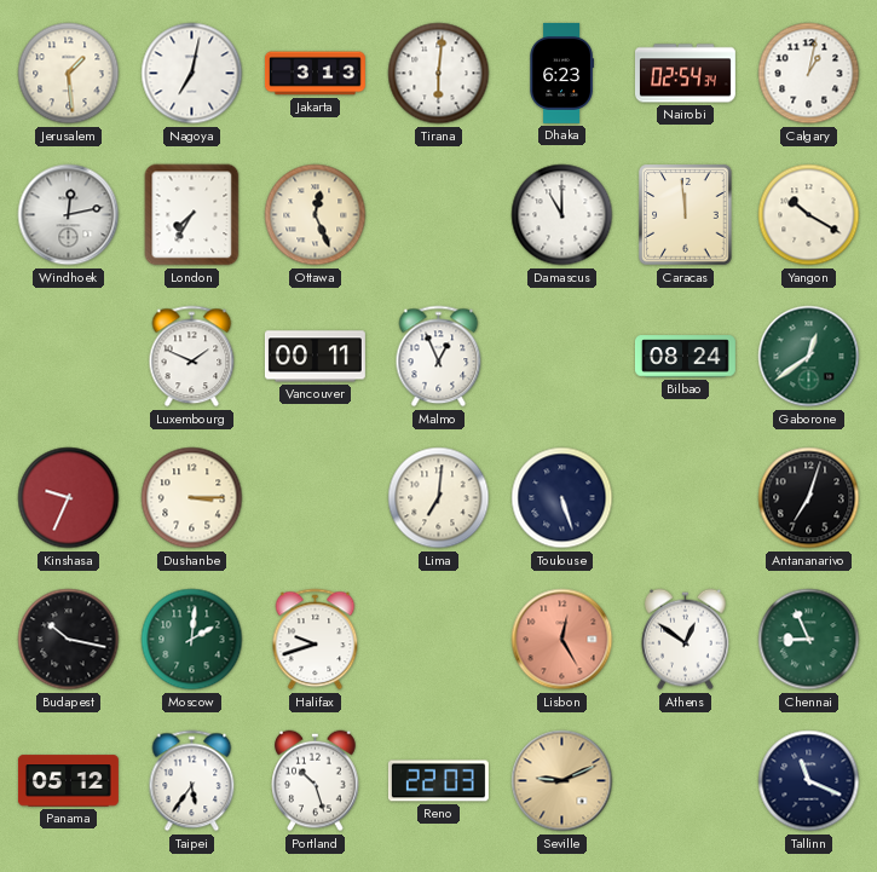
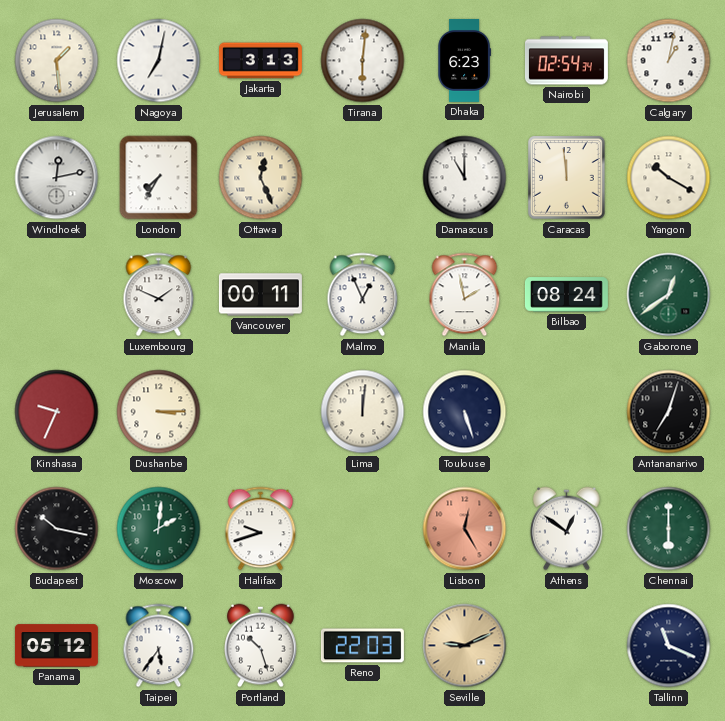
Manila: none -> 1:58
Lima: 7:01 -> 12:01
Chennai: 8:56 -> 6:00
